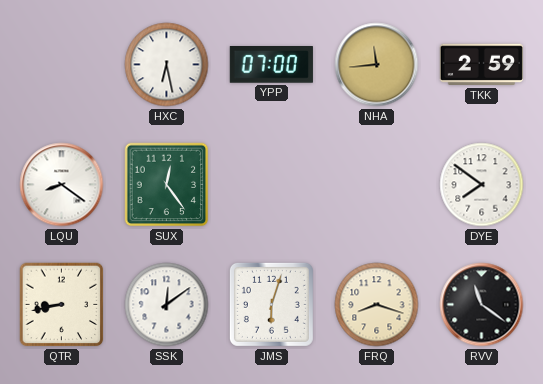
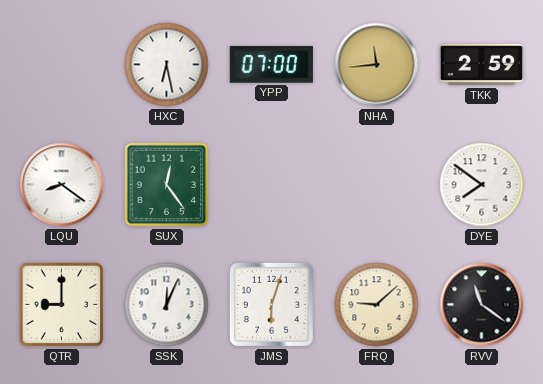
QTR: 8:43 -> 9:00
SSK: 12:09 -> 12:04
FRQ: 8:18 -> 9:08
